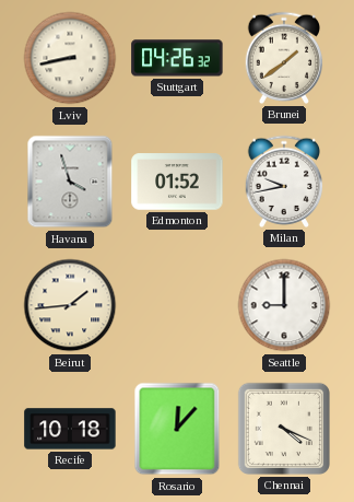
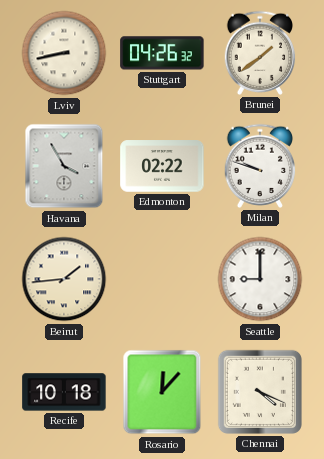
Havana: 3:57 -> 3:55
Edmonton: 01:52 -> 02:22
Milan: 9:43 -> 9:48
